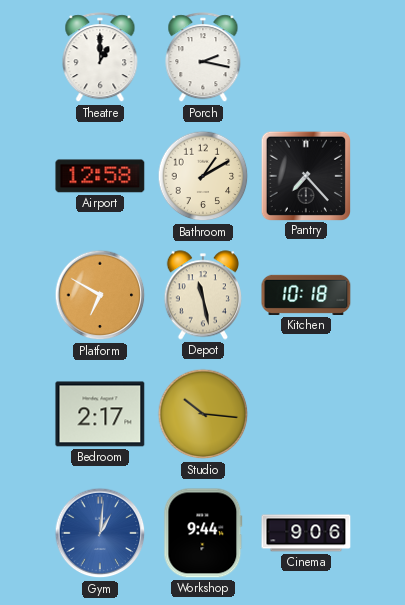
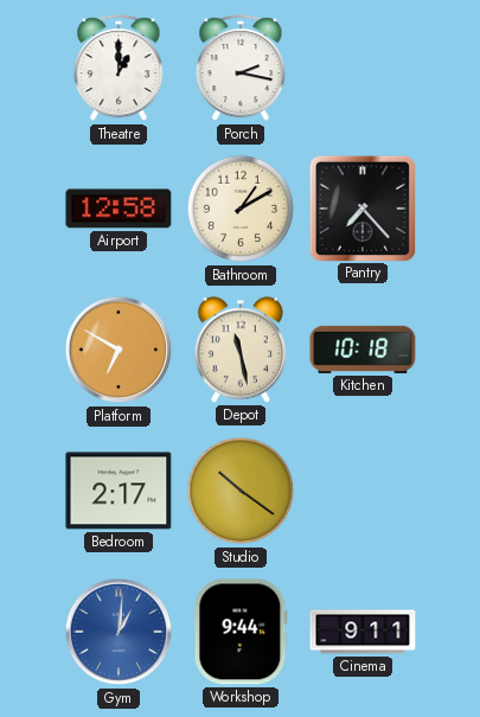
Studio: 10:16 -> 10:21
Cinema: 9:06 -> 9:11
